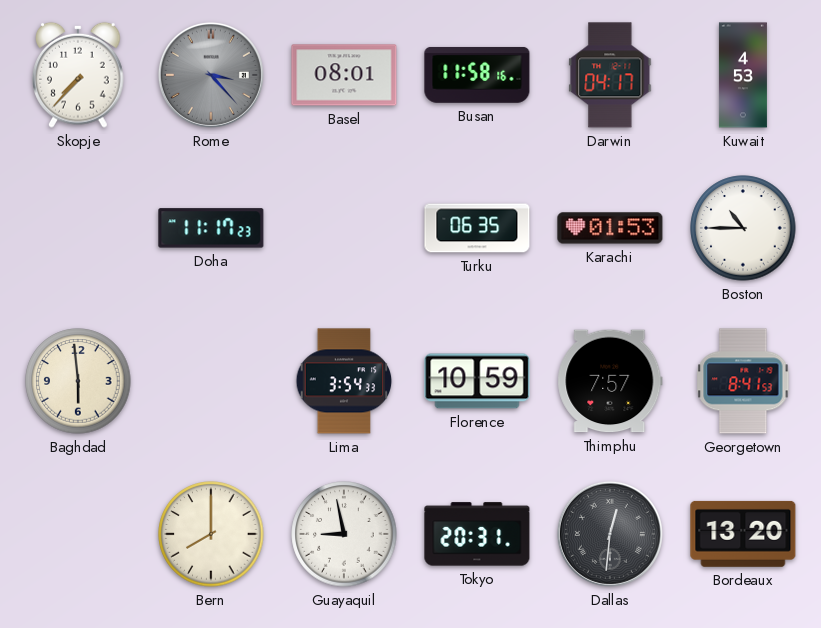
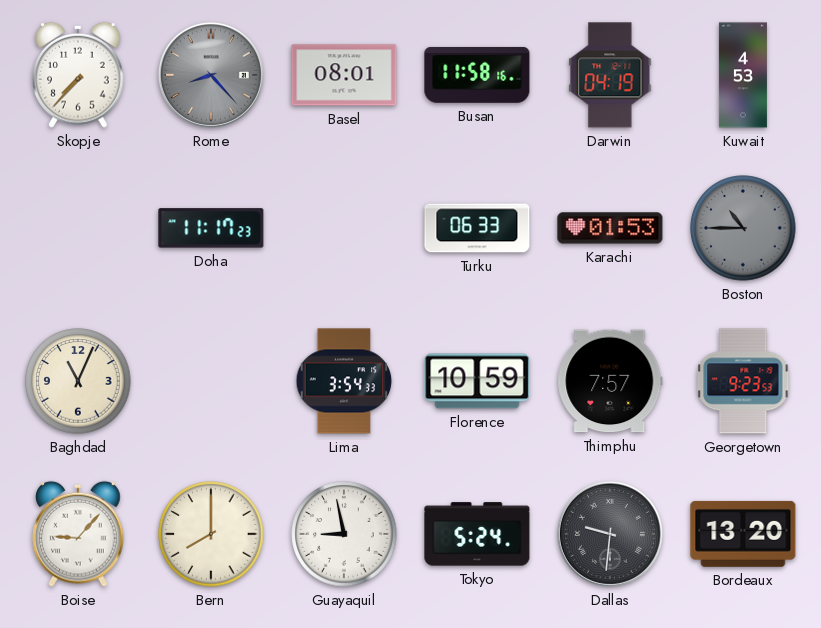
Rome: 3:23 -> 8:23
Darwin: 04:17 -> 04:19
Turku: 06:35 -> 06:33
Boston dial: white -> grey
Baghdad: 5:59 -> 11:04
Georgetown: 8:41 -> 9:23
Boise: none -> 9:07
Tokyo: 20:31 -> 5:24
Dallas: 12:31 -> 9:31
